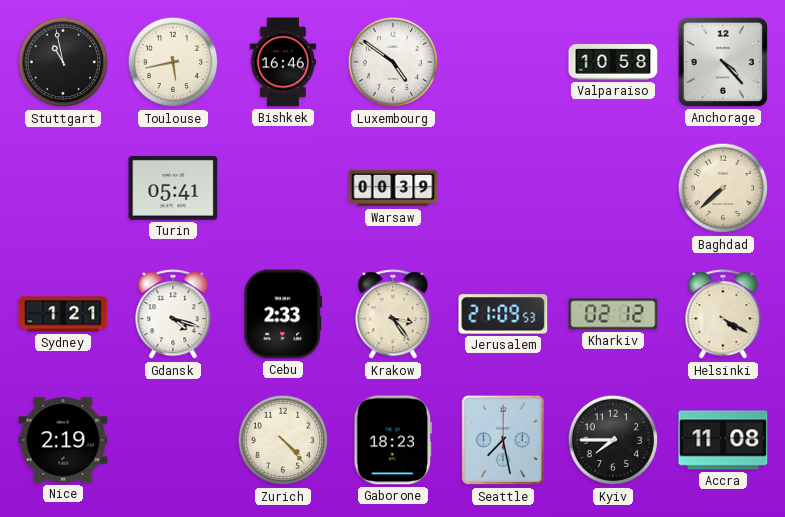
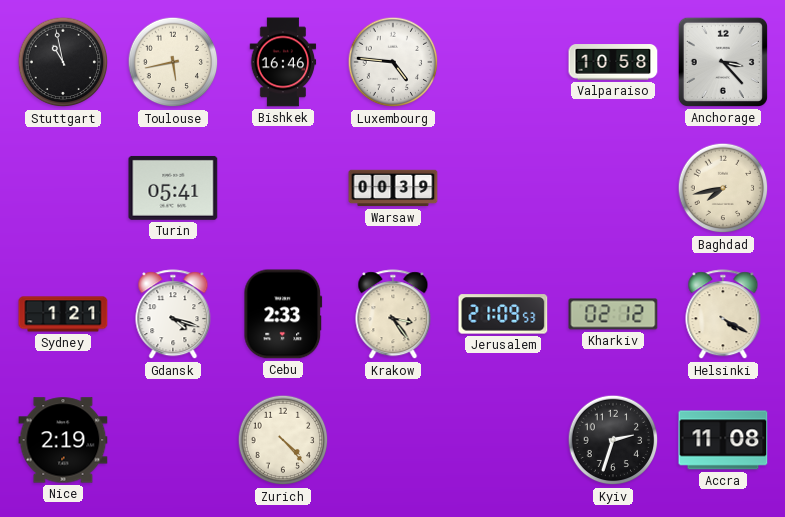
Luxembourg: 4:51 -> 4:46
Anchorage: 4:23 -> 3:23
Baghdad: 7:38 -> 7:43
Gaborone: 18:23 -> none
Seattle: 7:28 -> none
Kyiv: 7:45 -> 2:33
